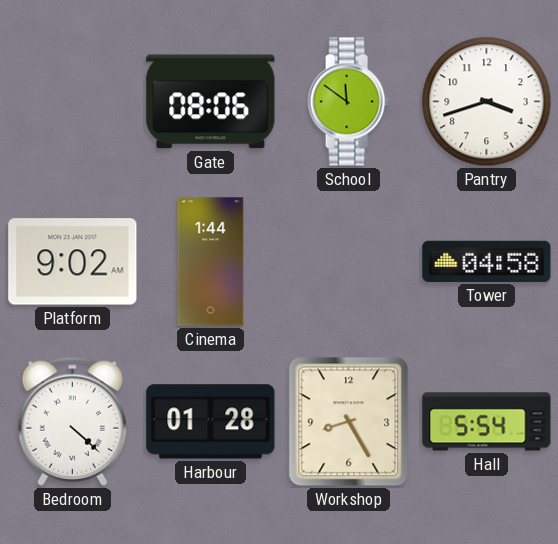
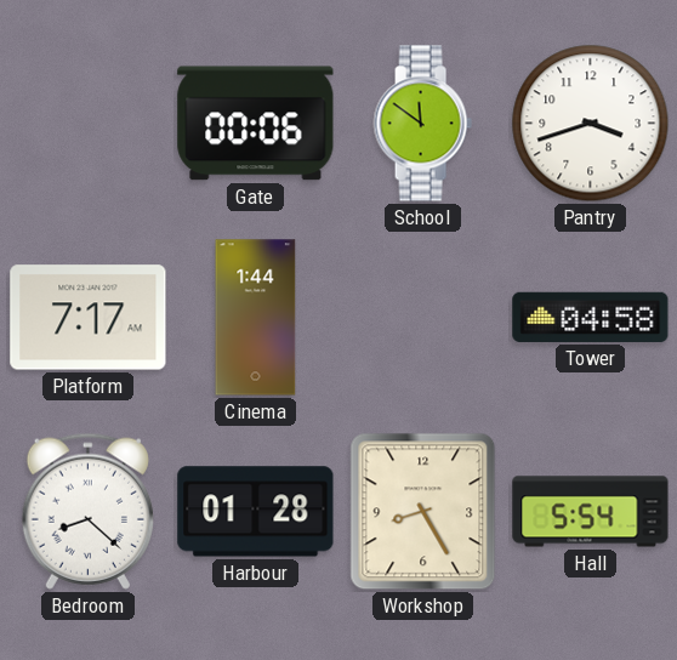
Gate: 08:06 -> 00:06
Platform: 9:02 -> 7:17
Bedroom: 4:22 -> 8:22
